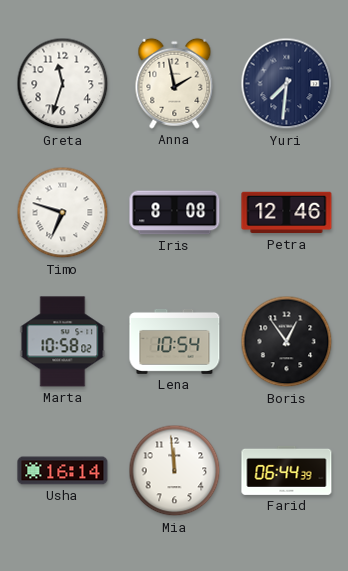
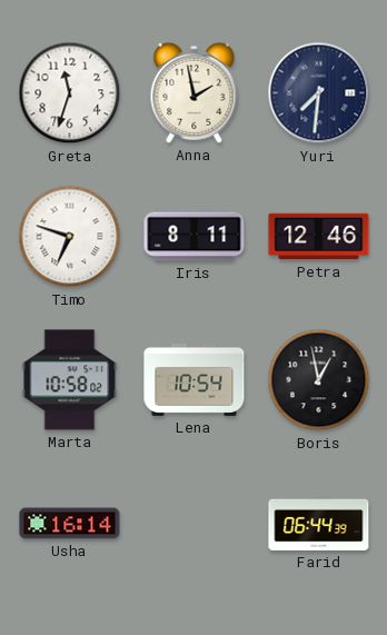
Iris: 8:08 -> 8:11
Boris: 12:54 -> 12:58
Mia: 11:59 -> none
